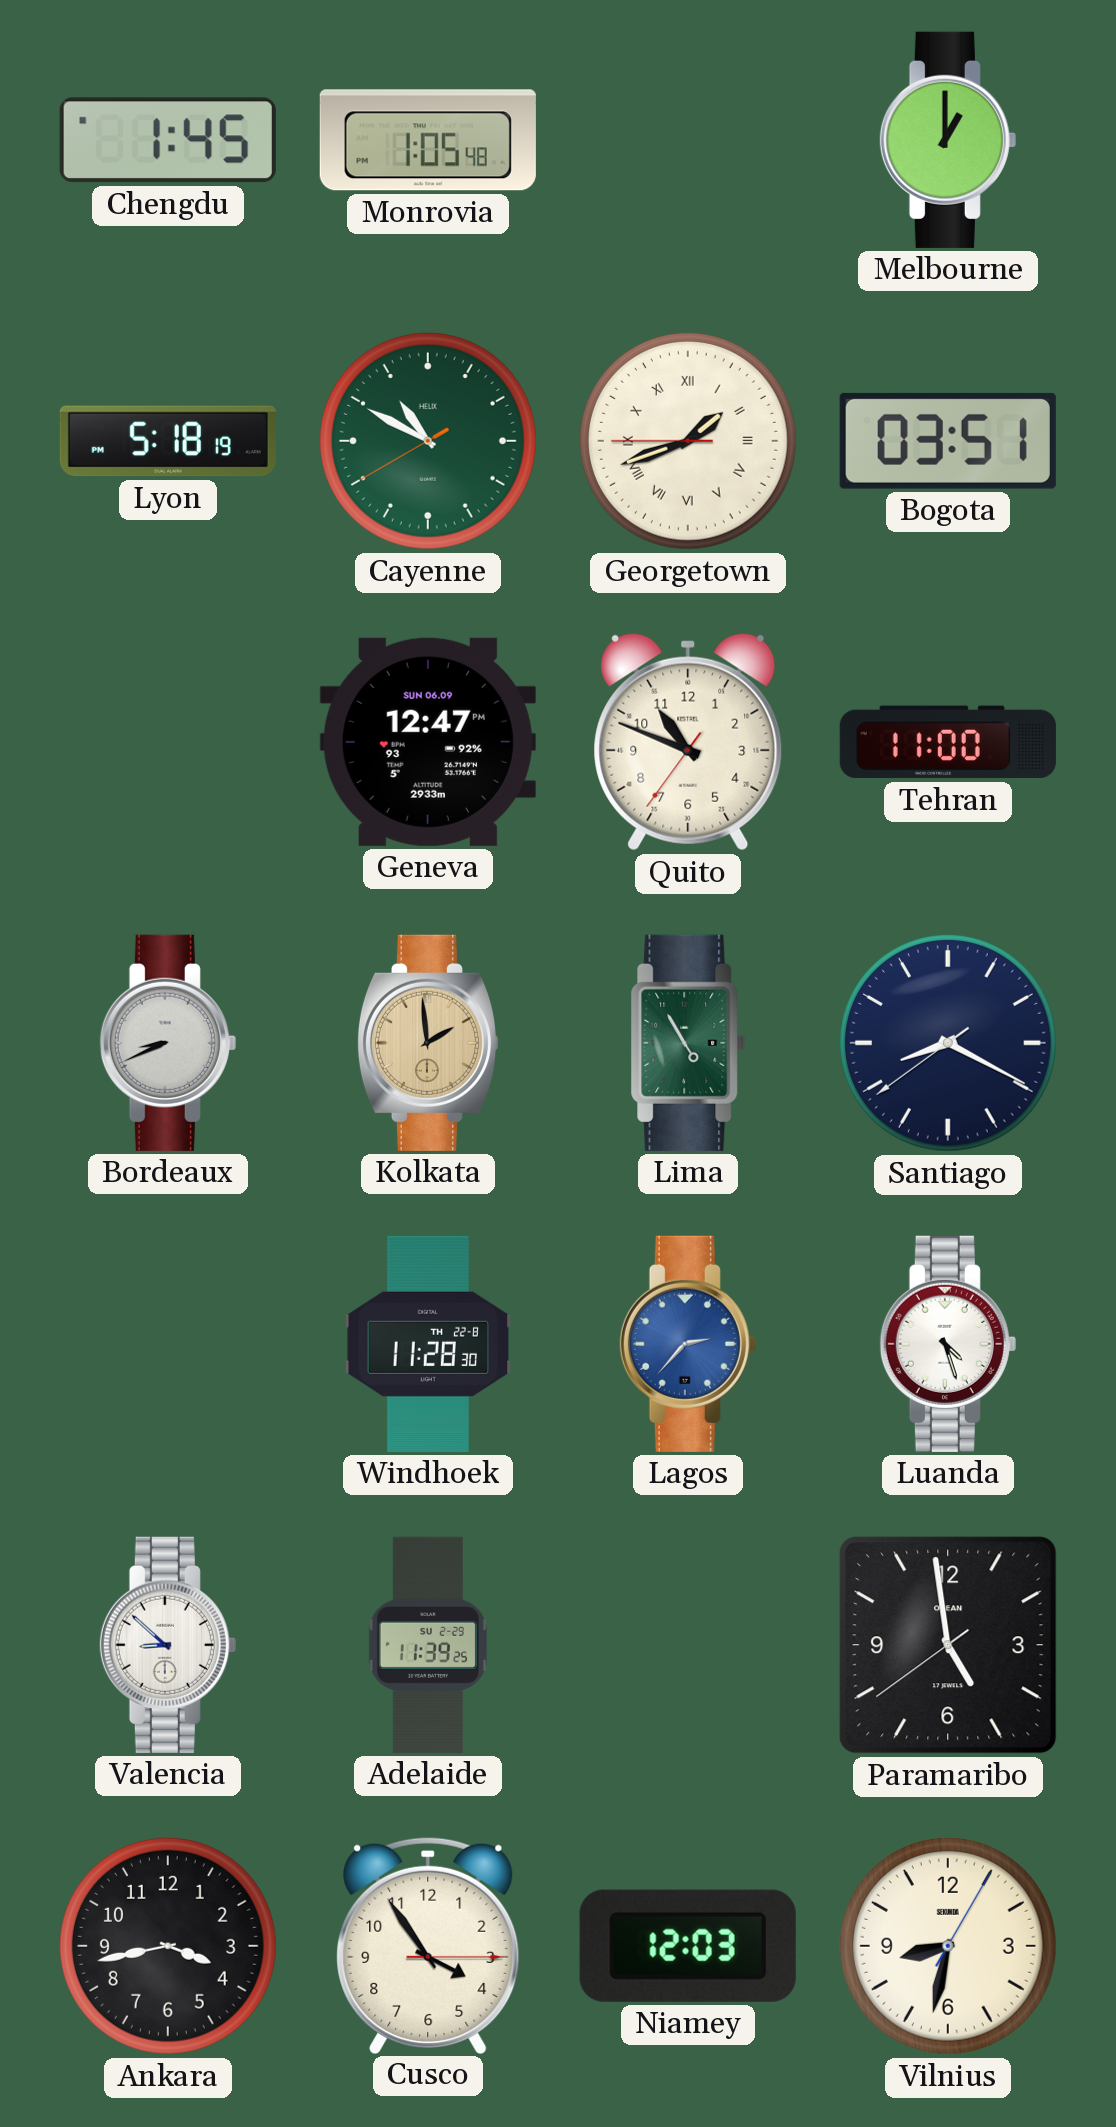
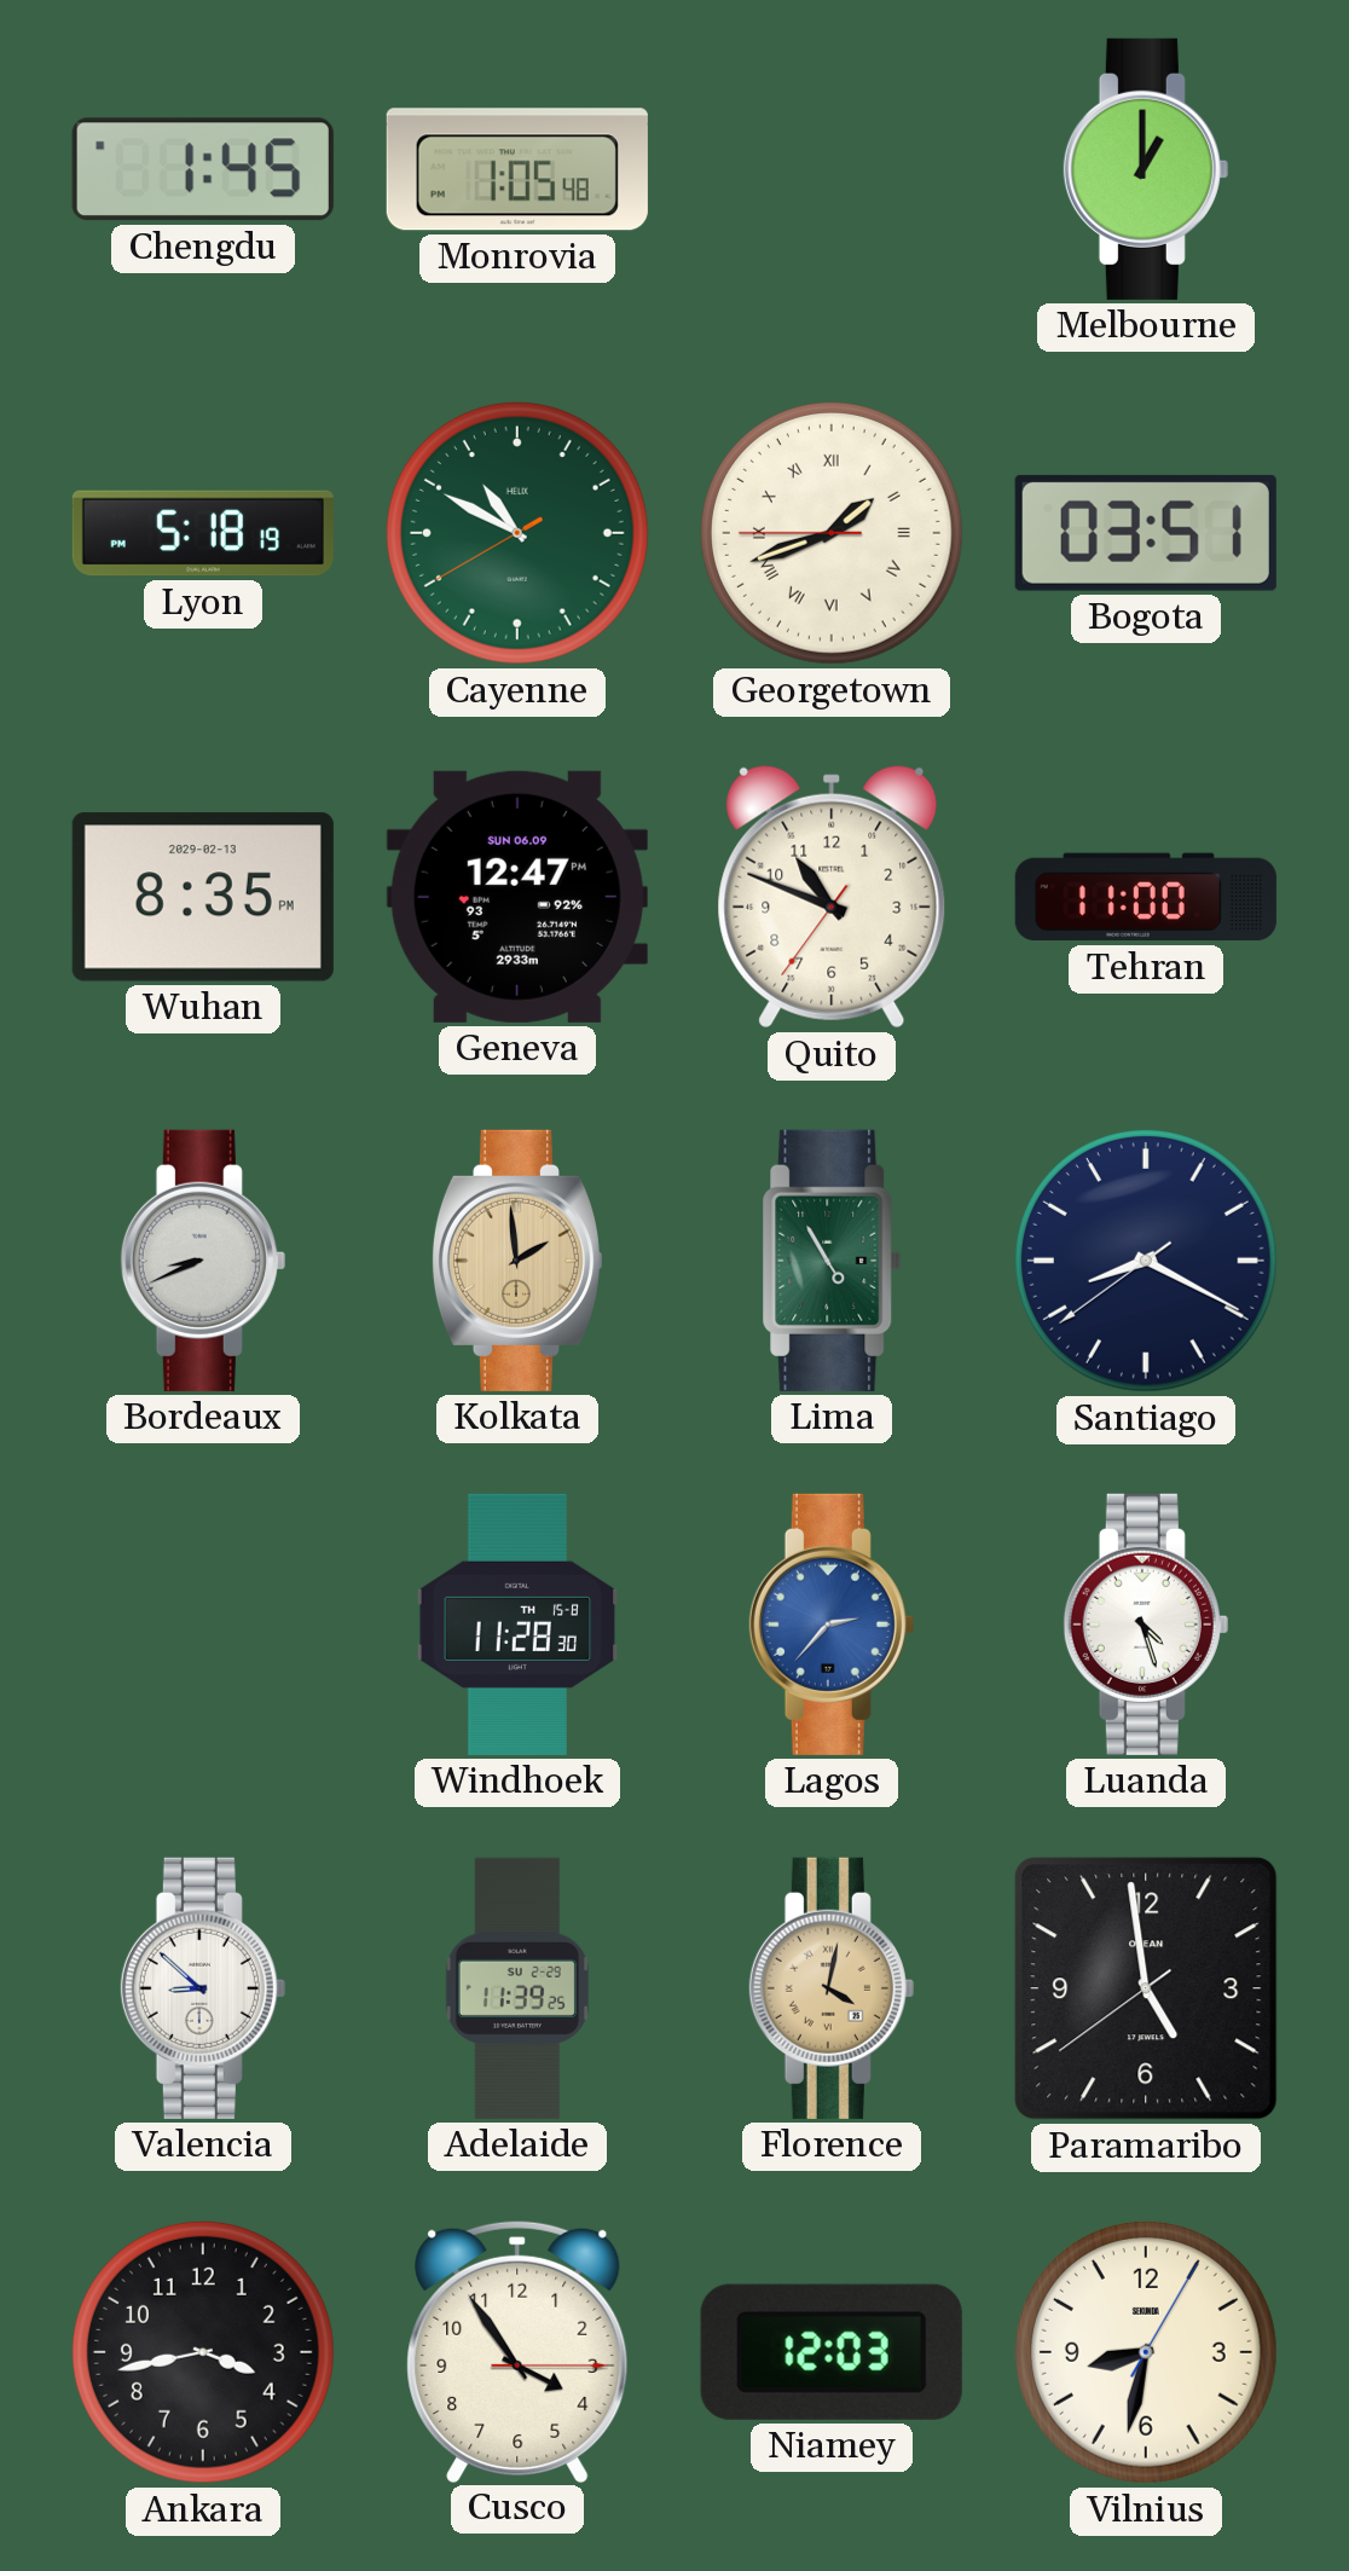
Wuhan: none -> 8:35
Windhoek date: TH 22-8 -> TH 15-8
Florence: none -> 4:02
